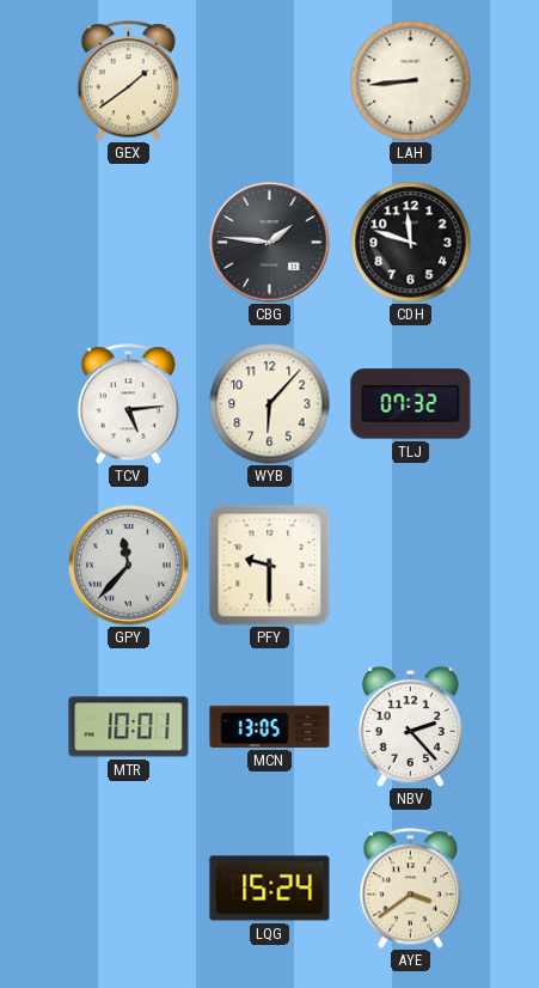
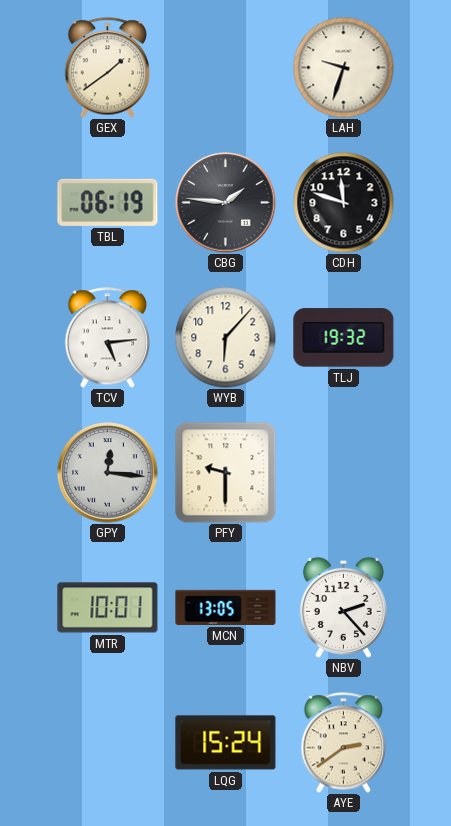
LAH: 8:44 -> 9:33
TBL: none -> 06:19
TLJ: 07:32 -> 19:32
GPY: 11:37 -> 12:16
AYE: 3:39 -> 2:39
